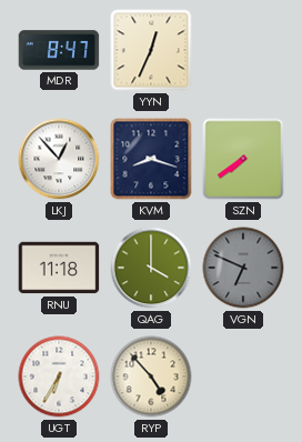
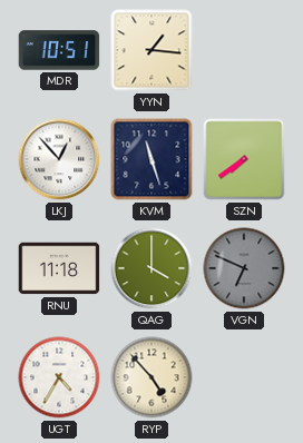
MDR: 8:47 -> 10:51
YYN: 12:34 -> 1:16
KVM: 8:18 -> 11:27
UGT: 6:35 -> 4:35
